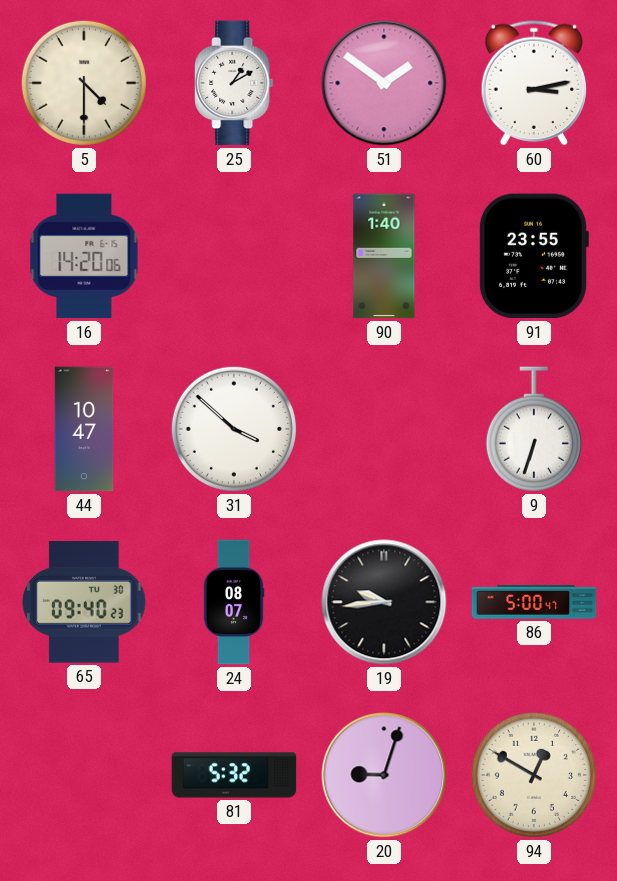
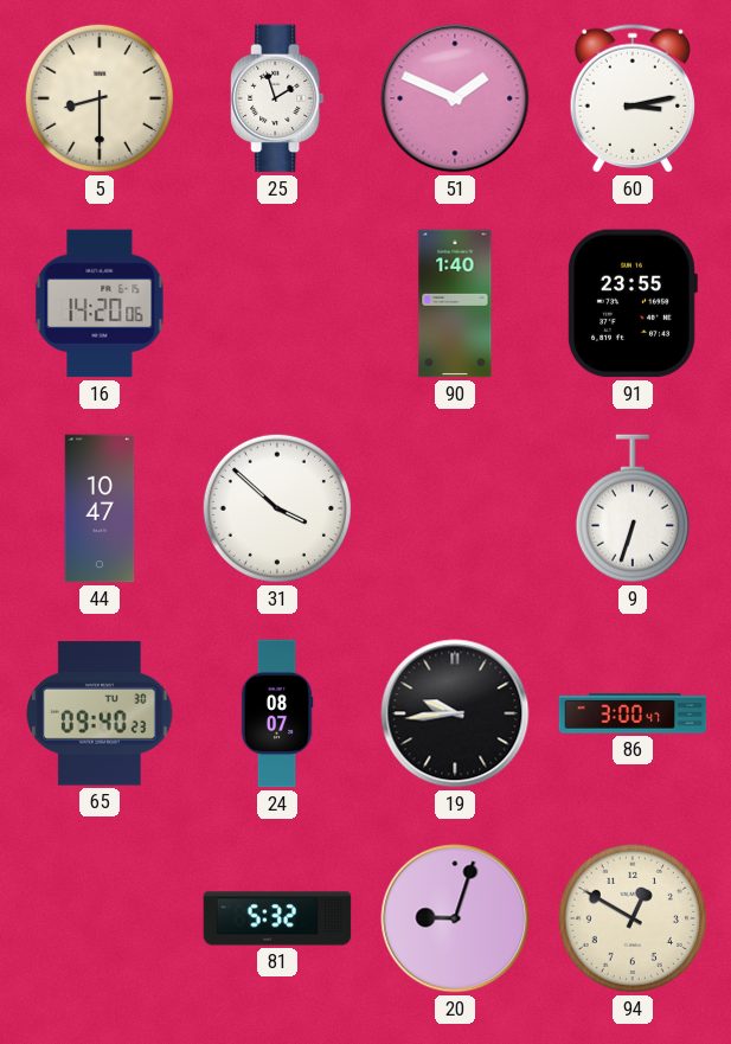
5: 4:30 -> 8:30
25: 1:10 -> 1:57
51: 1:51 -> 1:49
86: 5:00 -> 3:00
